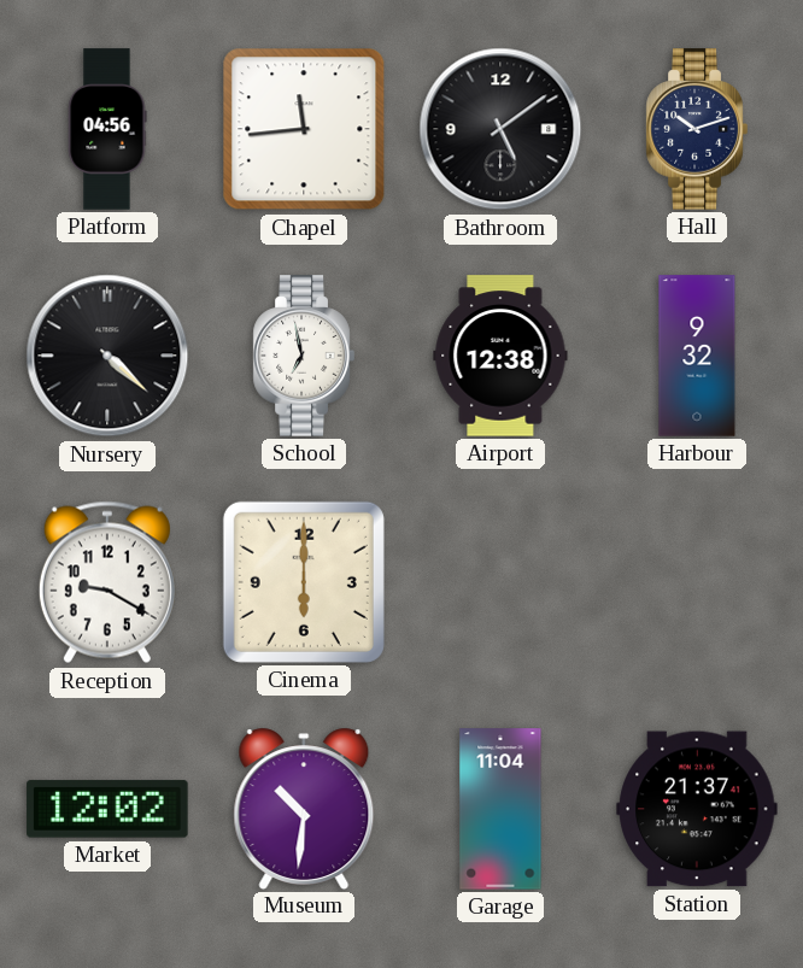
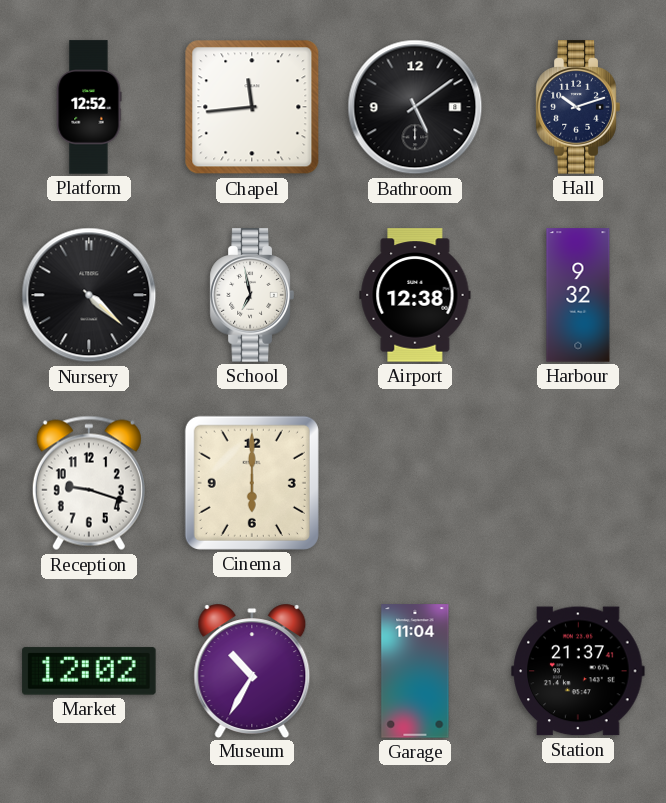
Platform: 04:56 -> 12:52
Reception: 9:20 -> 9:18
Museum: 10:31 -> 10:35
